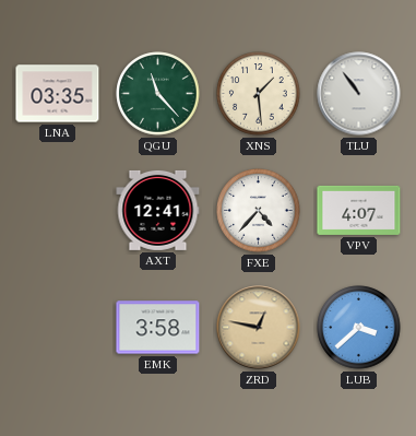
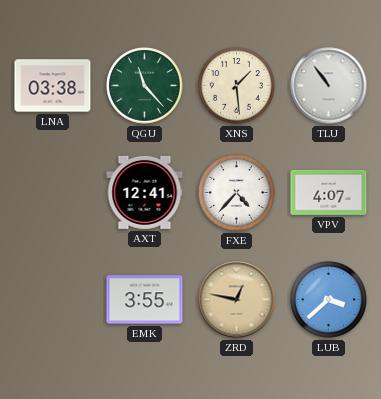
LNA: 03:35 -> 03:38
EMK: 3:58 -> 3:55
